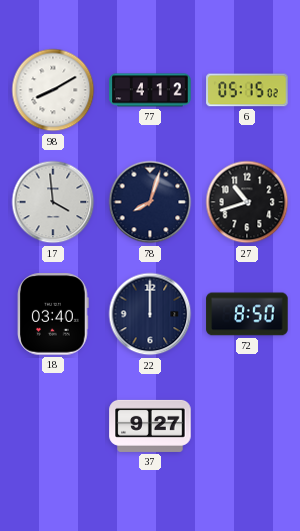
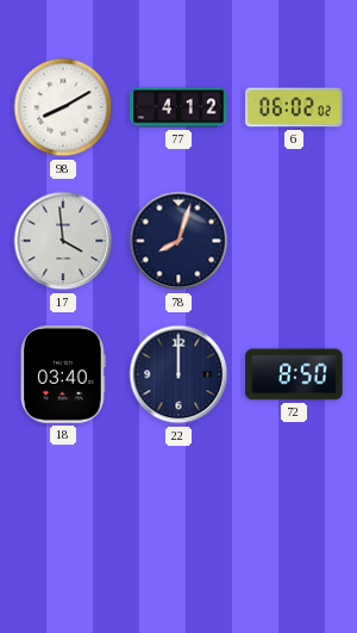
6: 05:15 -> 06:02
27: 10:42 -> none
37: 9:27 -> none
